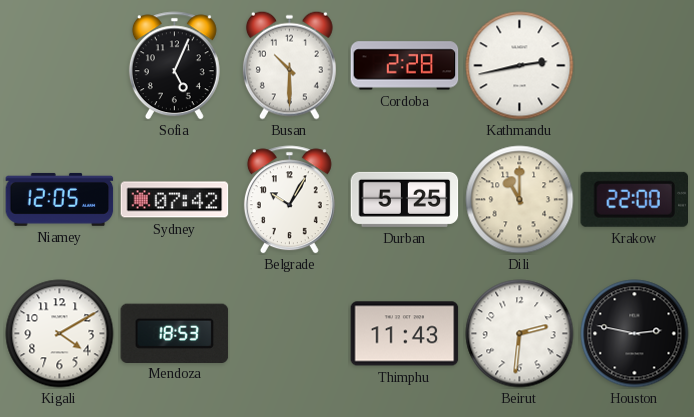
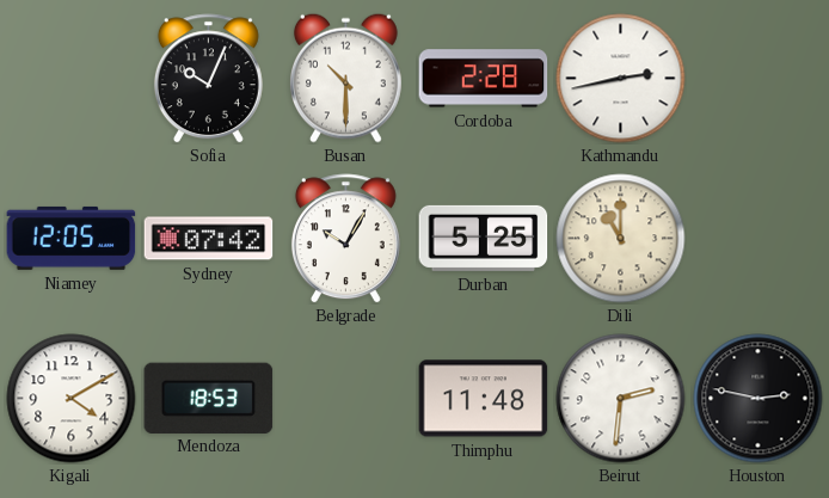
Sofia: 5:04 -> 10:04
Krakow: 22:00 -> none
Thimphu: 11:43 -> 11:48
